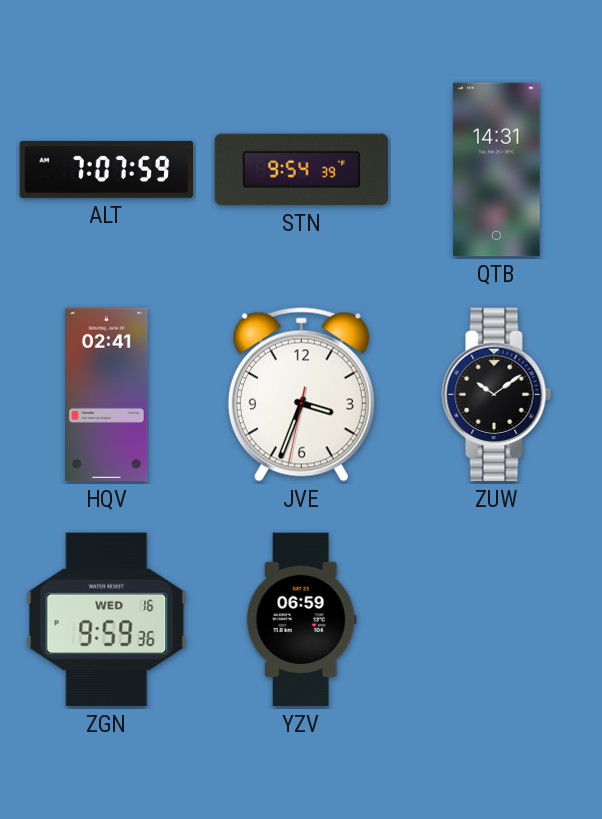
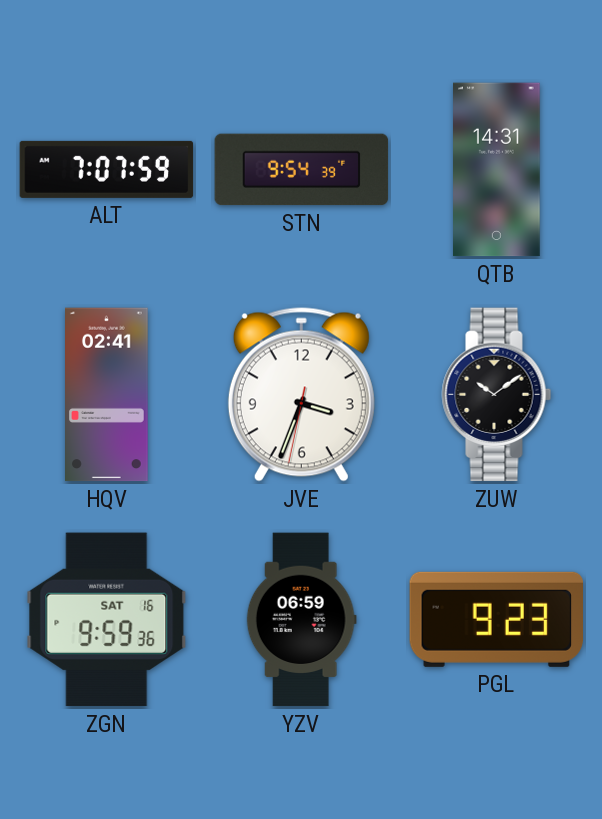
ZGN date: WED 16 -> SAT 16
PGL: none -> 9:23
